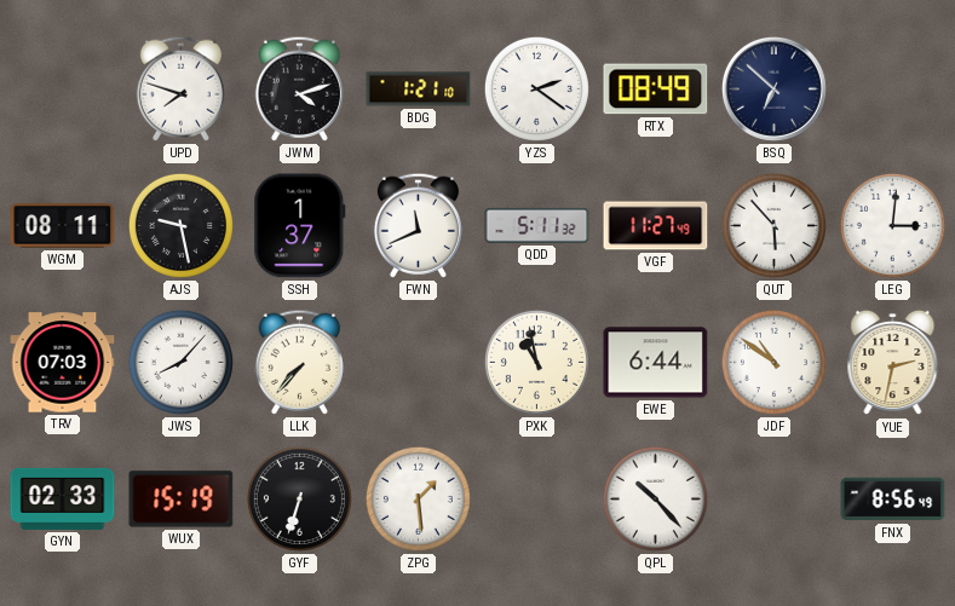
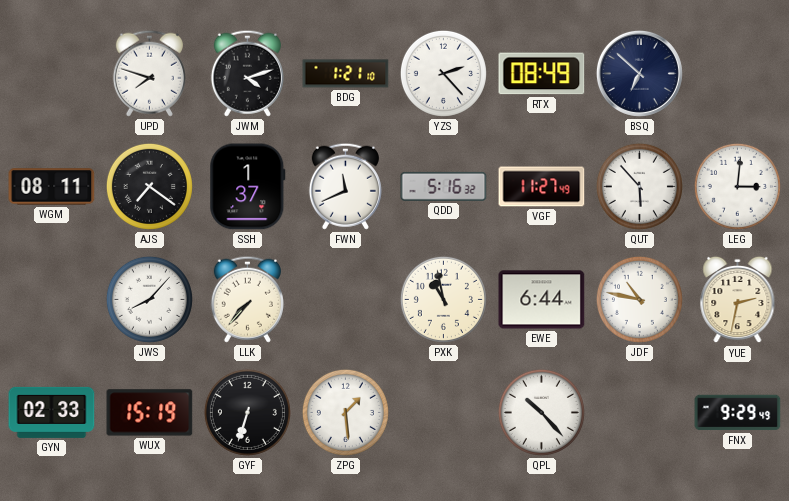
YZS: 2:21 -> 2:23
AJS: 9:28 -> 7:21
QDD: 5:11 -> 5:16
TRV: 07:03 -> none
JDF: 10:51 -> 10:47
FNX: 8:56 -> 9:29
